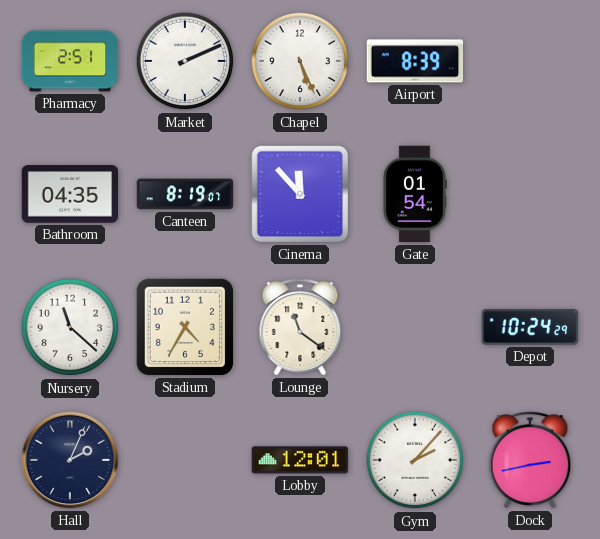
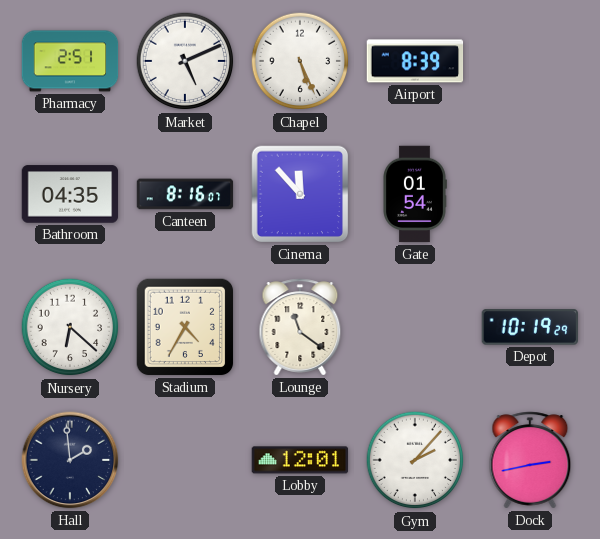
Market: 2:11 -> 5:11
Canteen: 8:19 -> 8:16
Nursery: 11:22 -> 6:22
Depot: 10:24 -> 10:19
Hall: 2:04 -> 1:59
